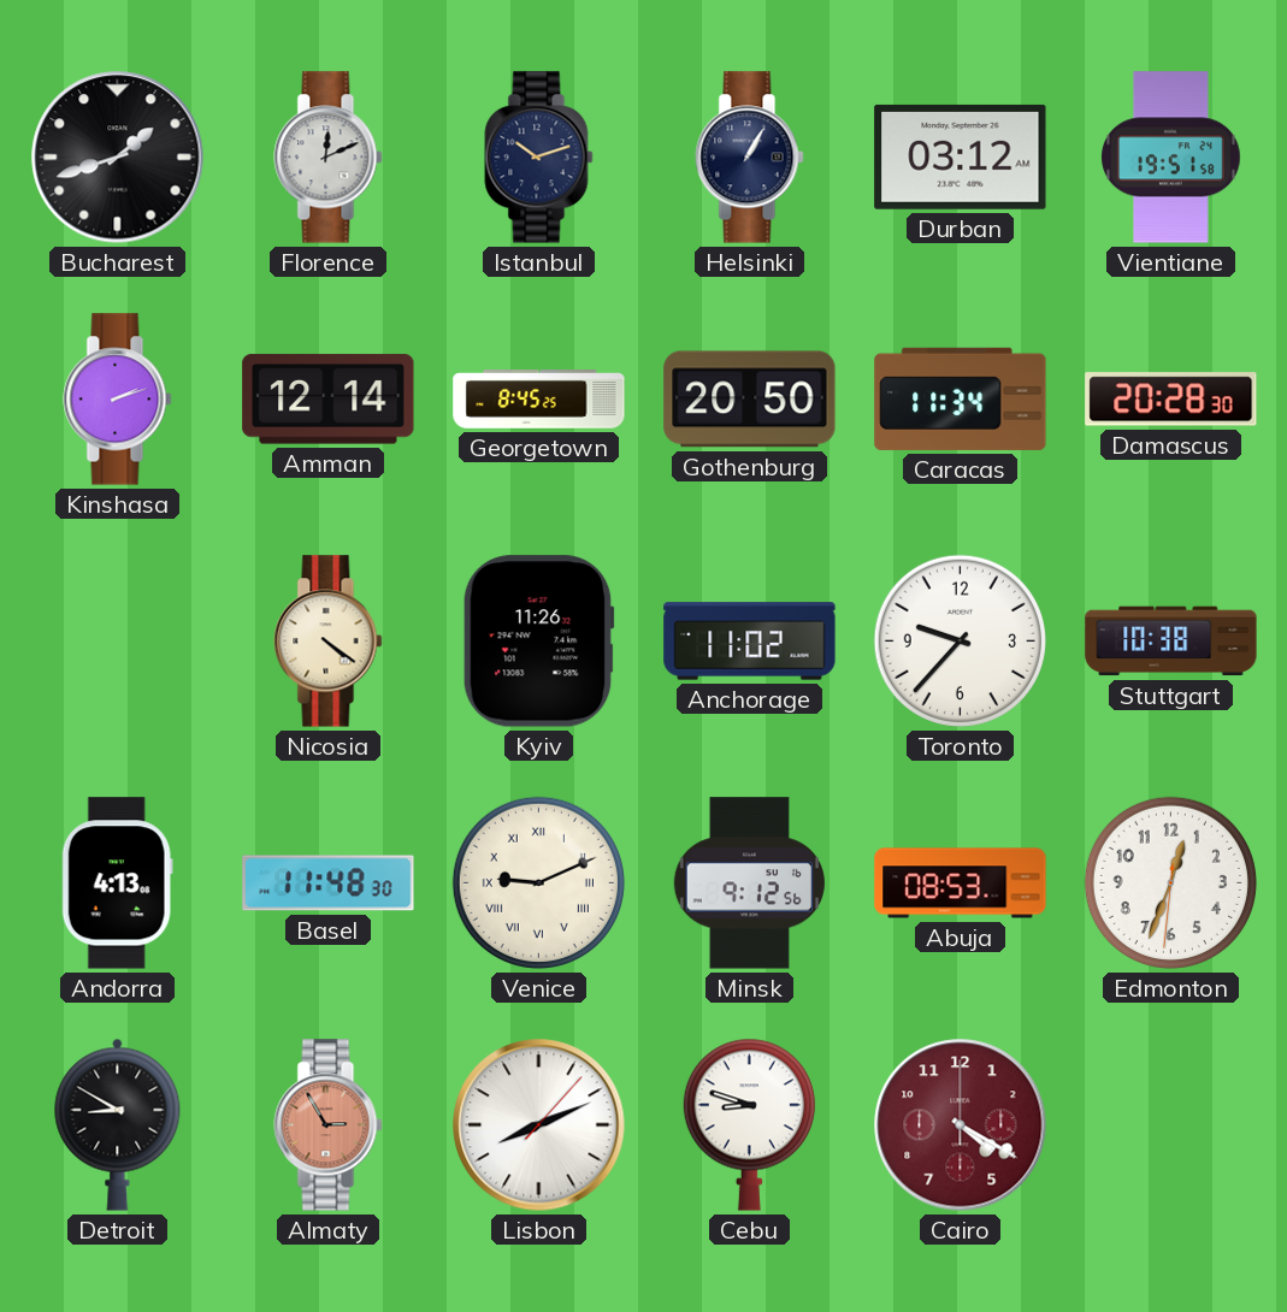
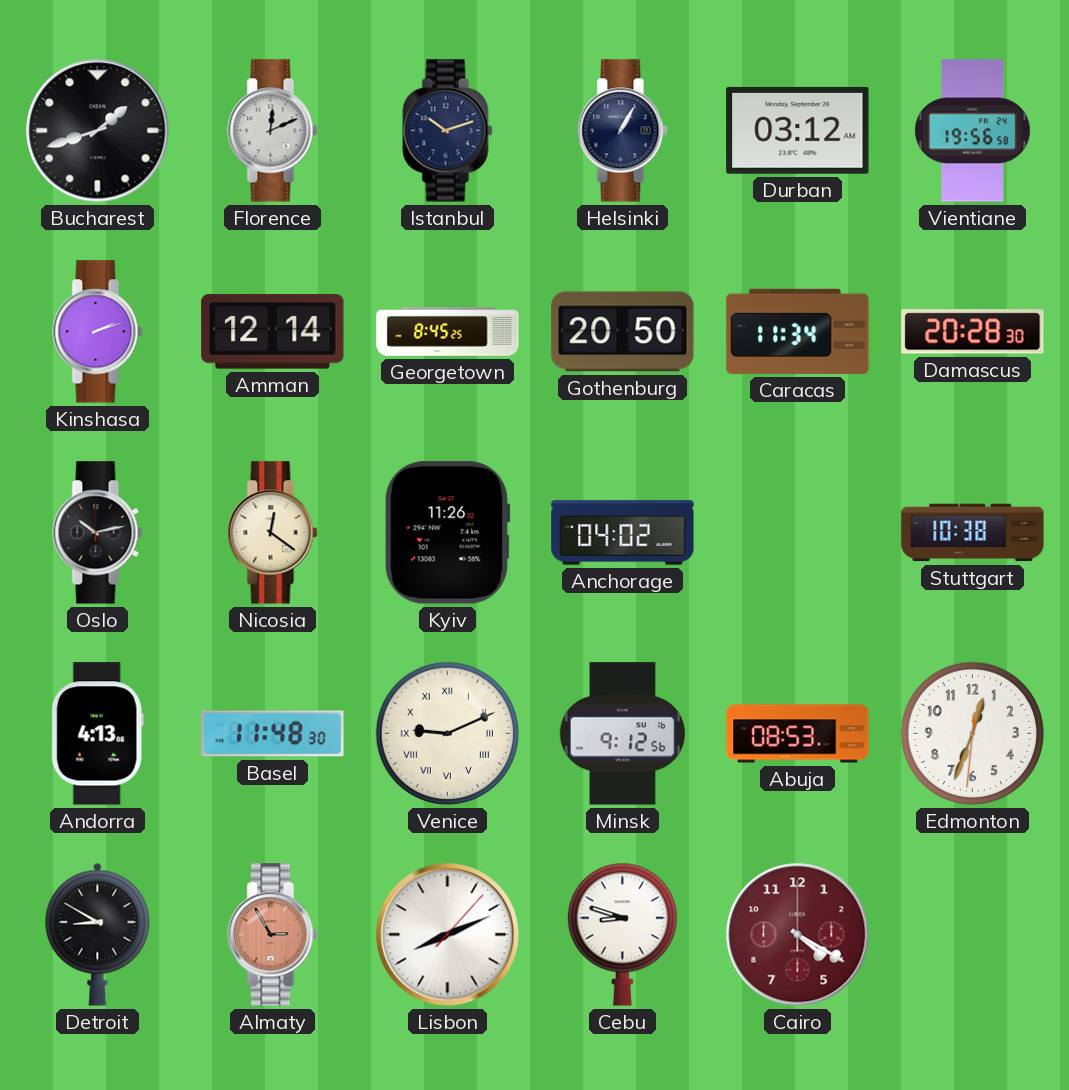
Vientiane: 19:51 -> 19:56
Oslo: none -> 10:13
Nicosia: 4:21 -> 12:21
Anchorage: 11:02 -> 04:02
Toronto: 9:37 -> none
